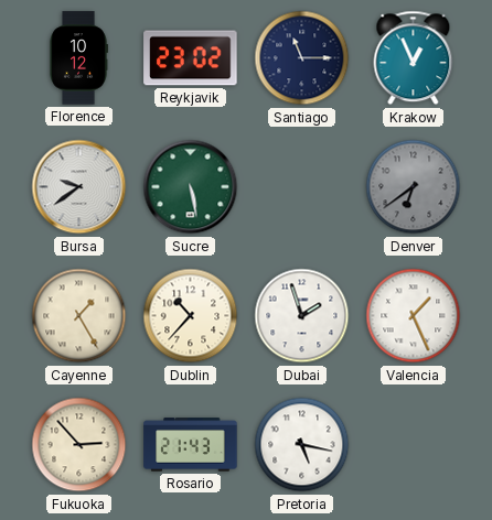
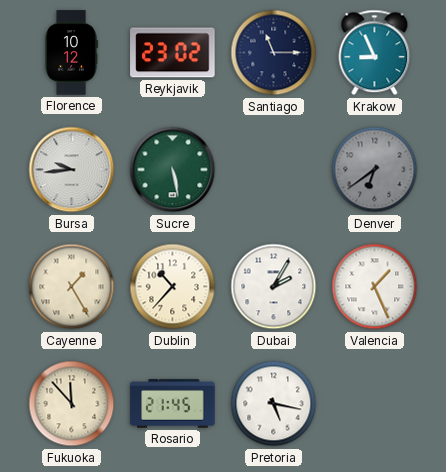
Krakow: 12:56 -> 8:56
Bursa: 9:39 -> 9:44
Dubai: 1:57 -> 2:05
Fukuoka: 2:53 -> 11:53
Rosario: 21:43 -> 21:45
